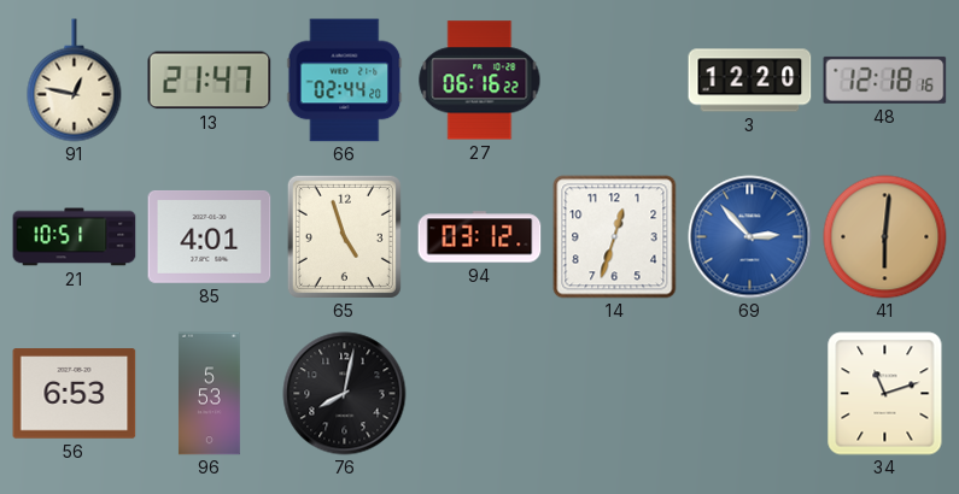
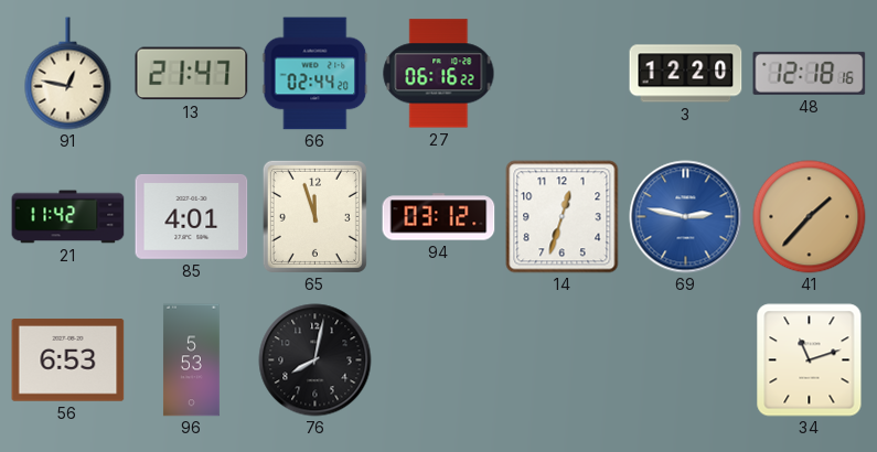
21: 10:51 -> 11:42
65: 4:57 -> 11:57
69: 2:53 -> 2:47
41: 6:01 -> 1:37
